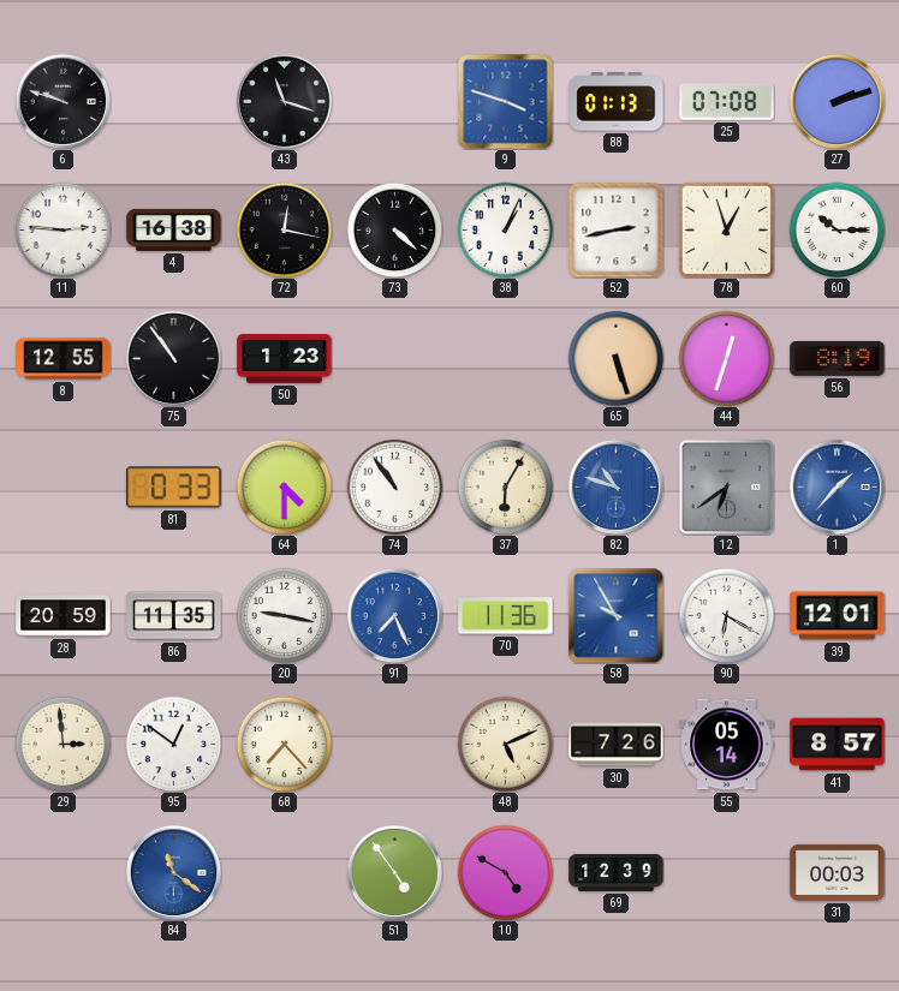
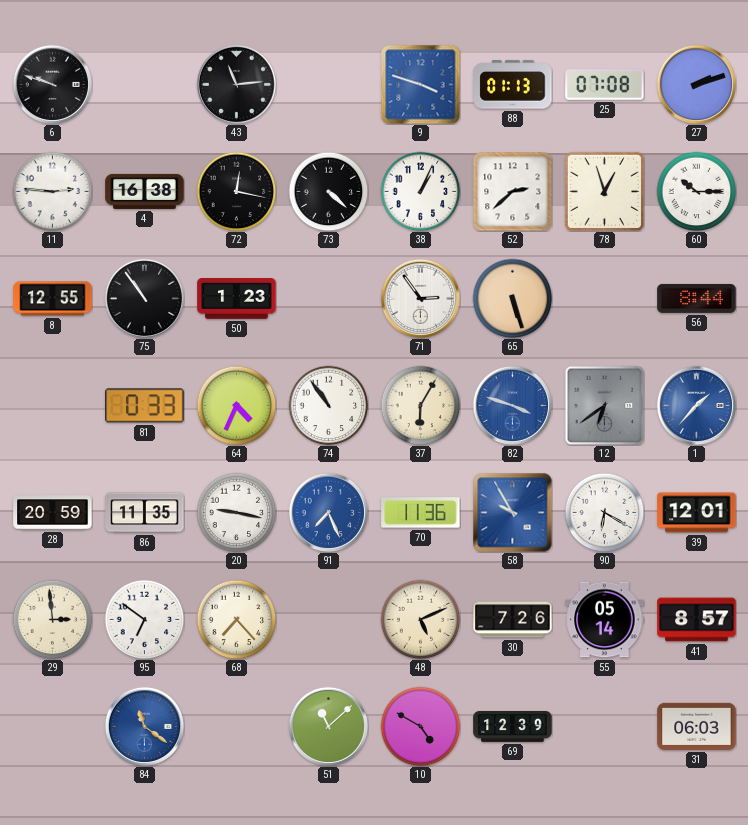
43: 11:18 -> 11:14
52: 2:43 -> 2:38
71: none -> 2:54
44: 12:33 -> none
56: 8:19 -> 8:44
64: 4:30 -> 4:34
82: 10:48 -> 3:48
95: 12:51 -> 6:51
51: 4:54 -> 11:08
31: 00:03 -> 06:03
